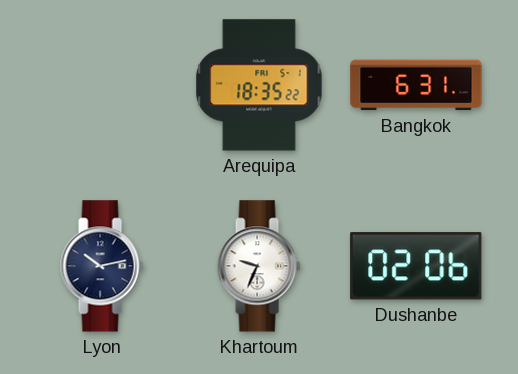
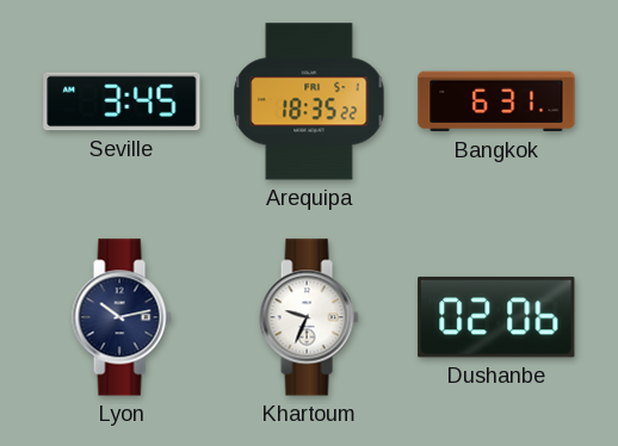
Seville: none -> 3:45
